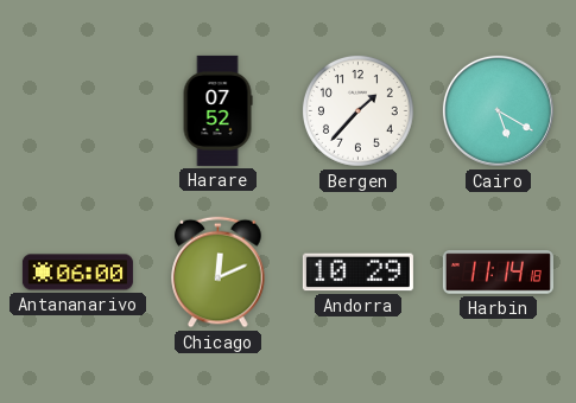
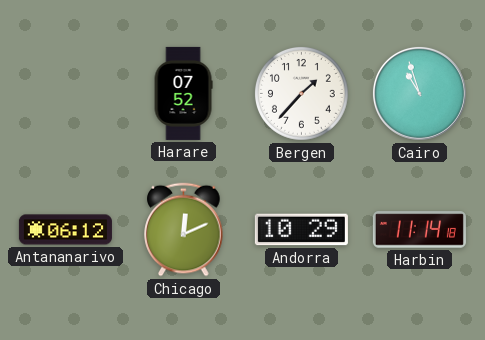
Cairo: 5:20 -> 10:57
Antananarivo: 06:00 -> 06:12
